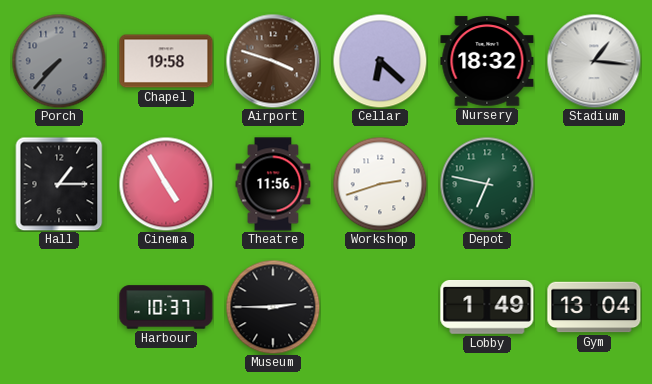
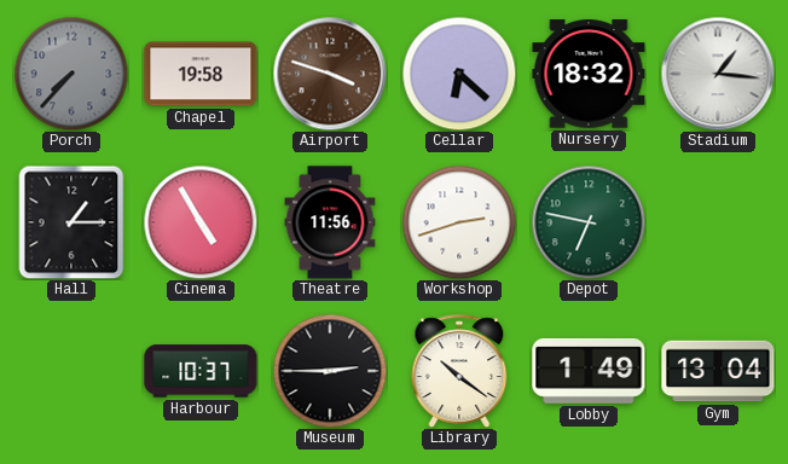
Library: none -> 10:21
